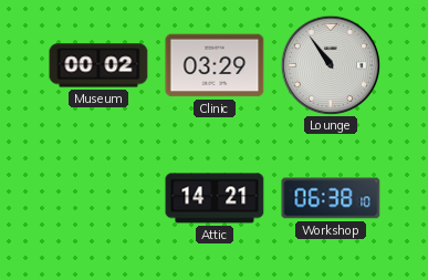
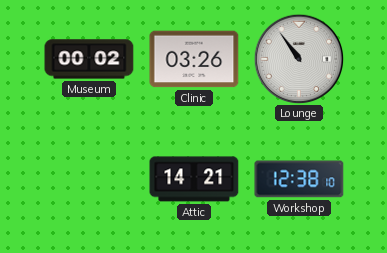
Clinic: 03:29 -> 03:26
Workshop: 06:38 -> 12:38
